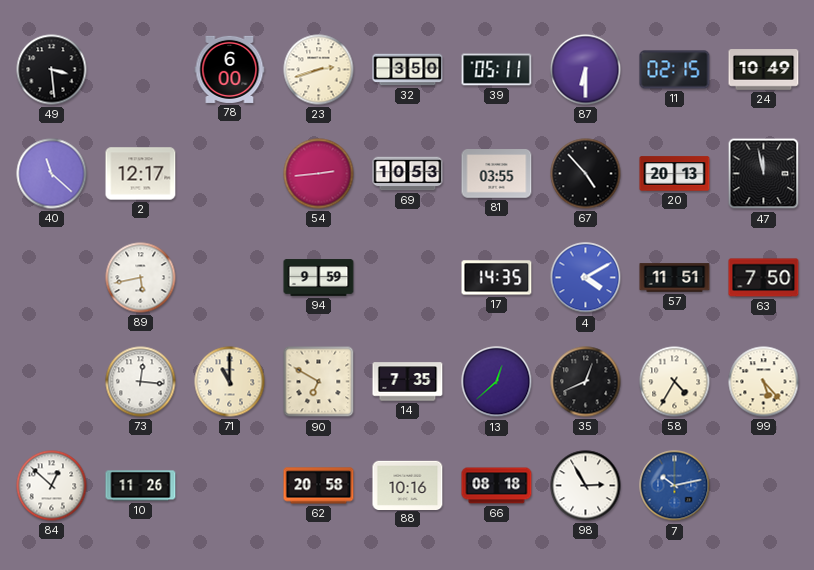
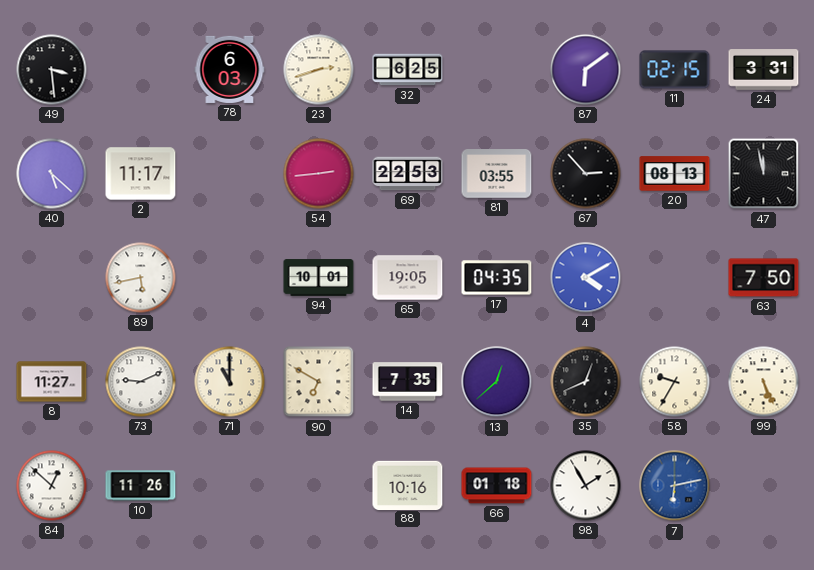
78: 6:00 -> 6:03
32: 3:50 -> 6:25
39: 05:11 -> none
87: 6:30 -> 6:09
24: 10:49 -> 3:31
40: 11:22 -> 5:22
2: 12:17 -> 11:17
69: 10:53 -> 22:53
67: 4:53 -> 2:53
20: 20:13 -> 08:13
94: 9:59 -> 10:01
65: none -> 19:05
17: 14:35 -> 04:35
57: 11:51 -> none
8: none -> 11:27
73: 12:16 -> 9:11
58: 4:35 -> 9:35
99: 5:23 -> 5:26
62: 20:58 -> none
66: 08:18 -> 01:18
98: 2:55 -> 1:55
7: 10:13 -> 6:13
